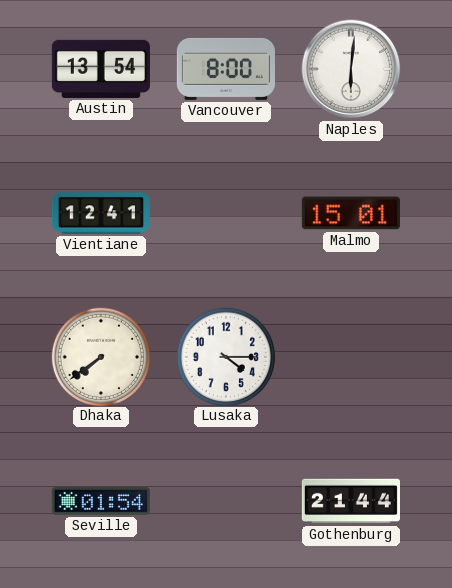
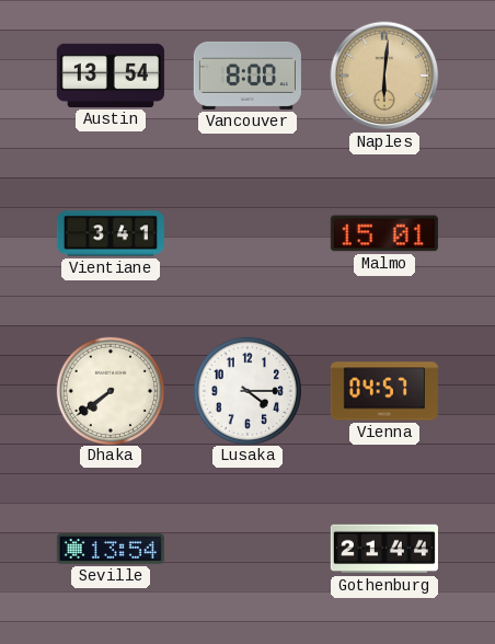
Naples dial: white -> champagne
Vientiane: 12:41 -> 3:41
Vienna: none -> 04:57
Seville: 01:54 -> 13:54
